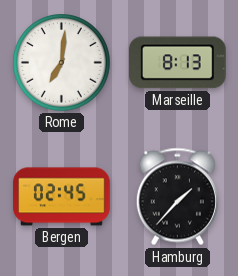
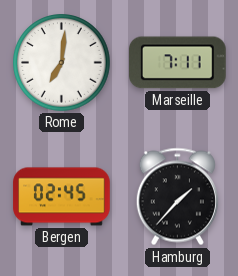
Marseille: 8:13 -> 7:11
